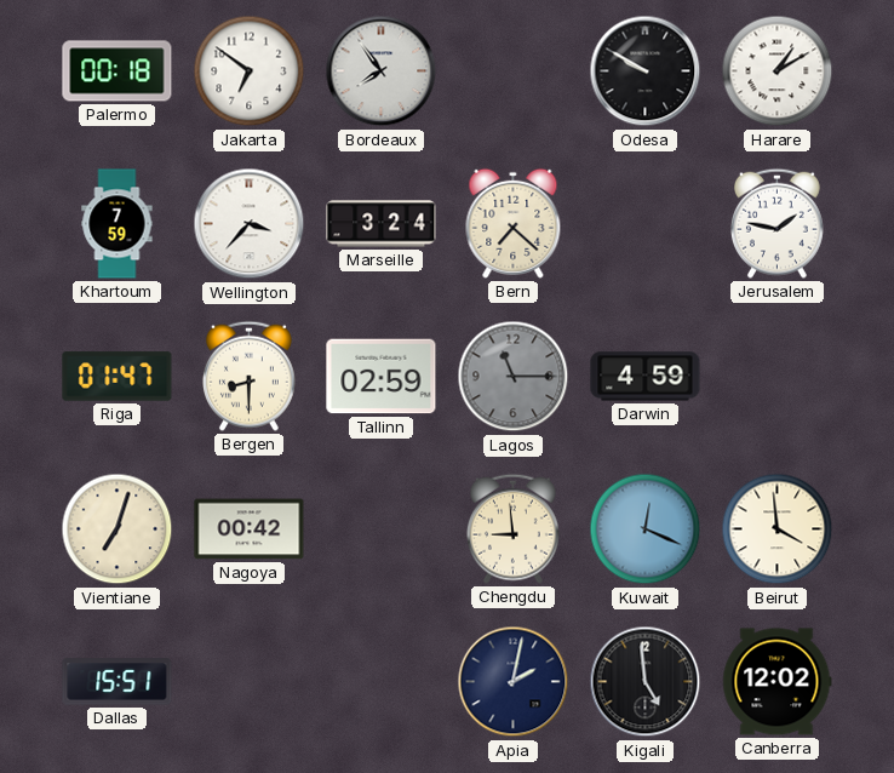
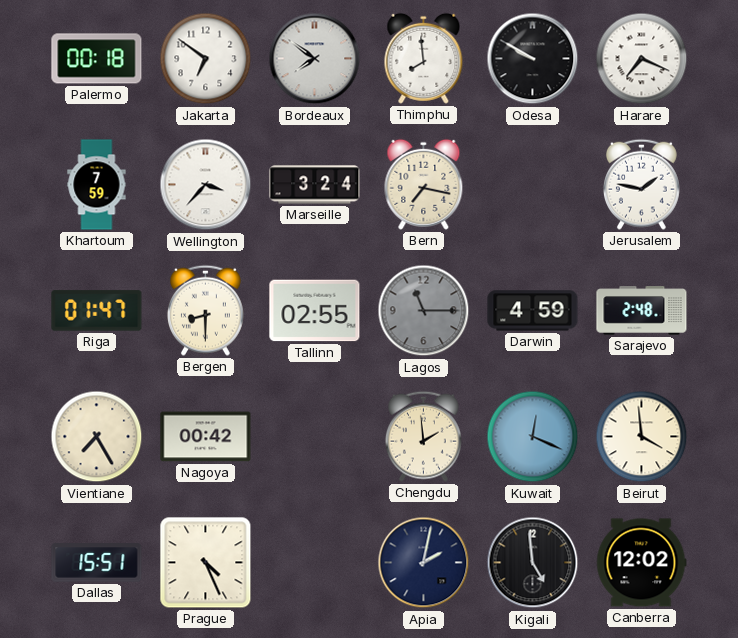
Bordeaux: 7:54 -> 7:51
Thimphu: none -> 7:59
Harare: 1:10 -> 7:19
Bern: 7:22 -> 7:17
Tallinn: 02:59 -> 02:55
Sarajevo: none -> 2:48
Vientiane: 7:03 -> 7:25
Chengdu: 8:59 -> 1:59
Prague: none -> 4:26
